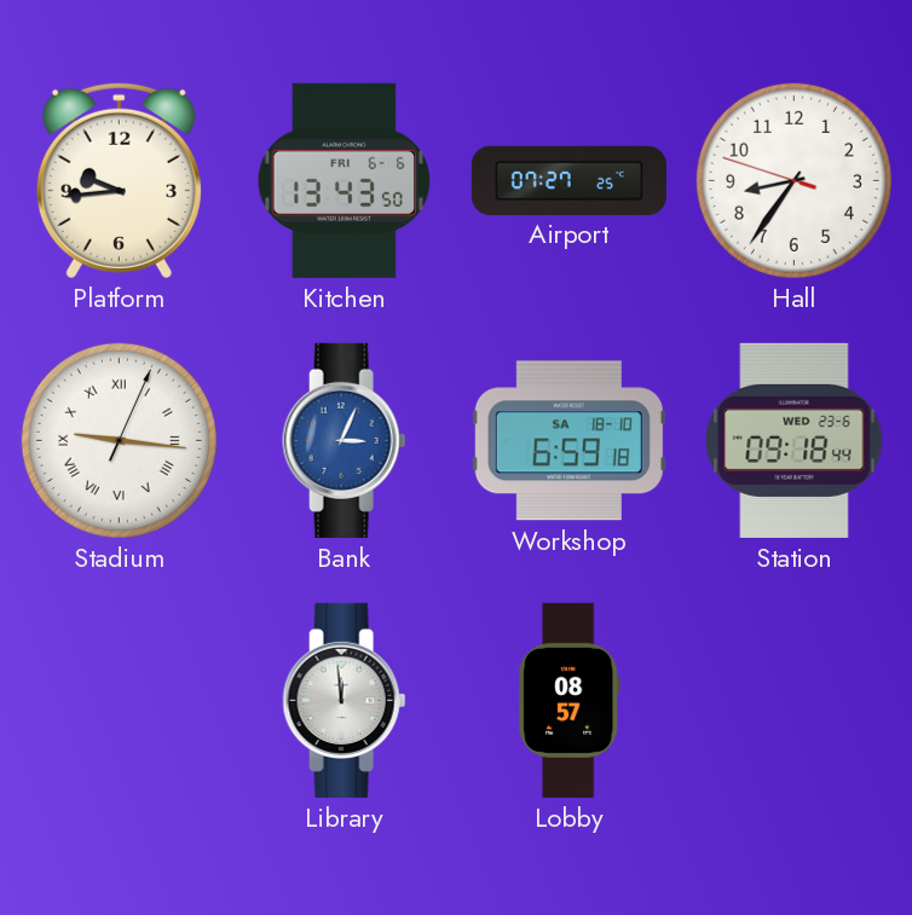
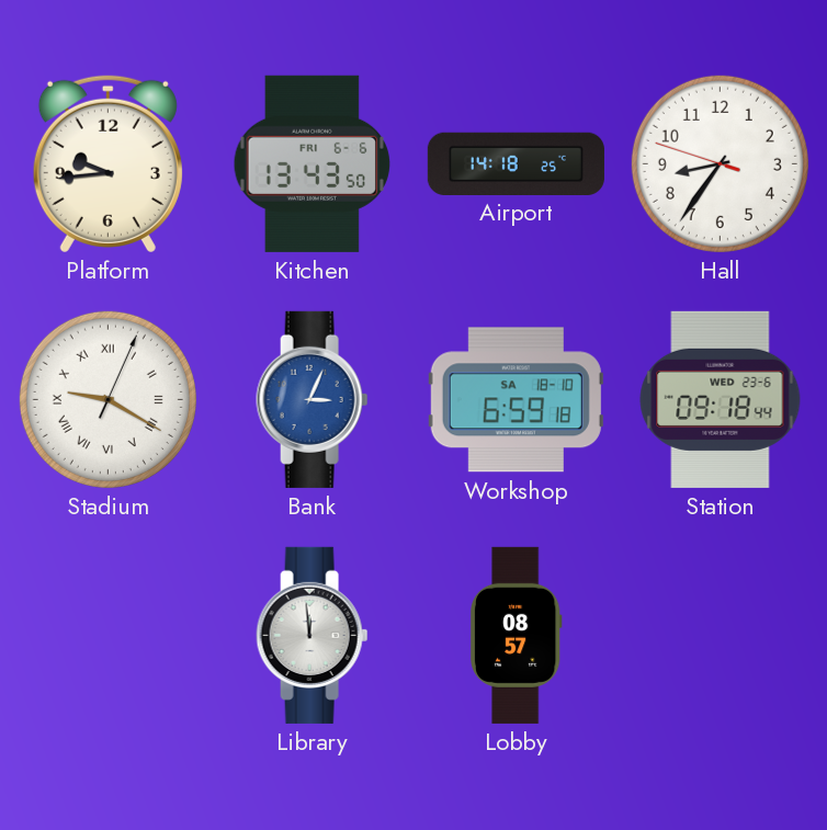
Airport: 07:27 -> 14:18
Stadium: 9:16 -> 9:20
